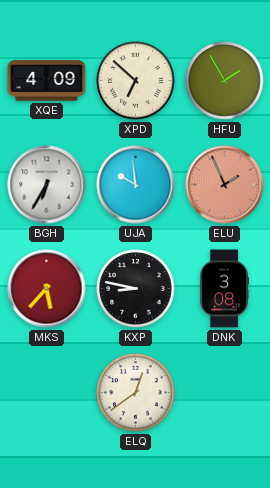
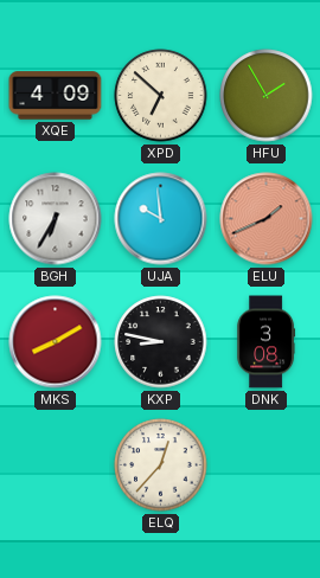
ELU: 1:56 -> 1:41
MKS: 5:37 -> 8:10
ELQ: 12:39 -> 12:37
